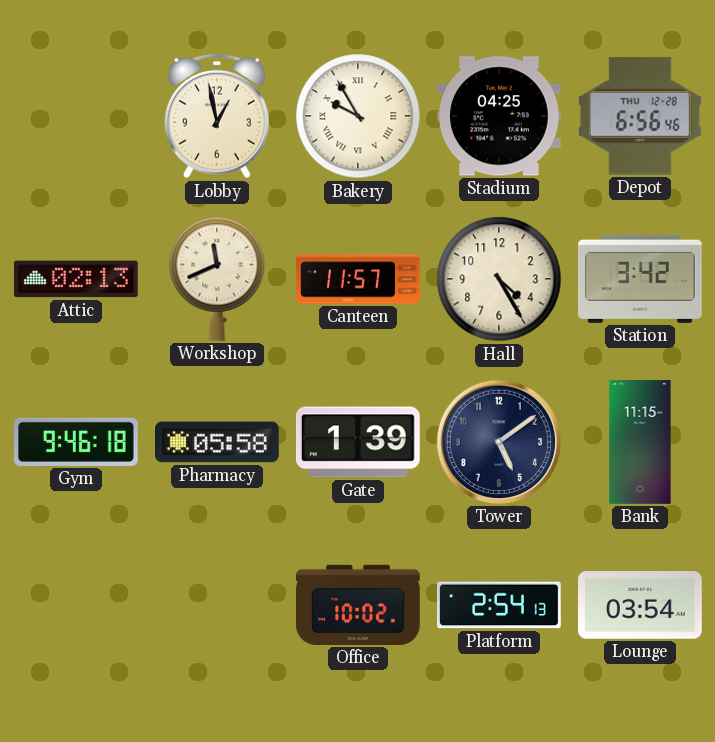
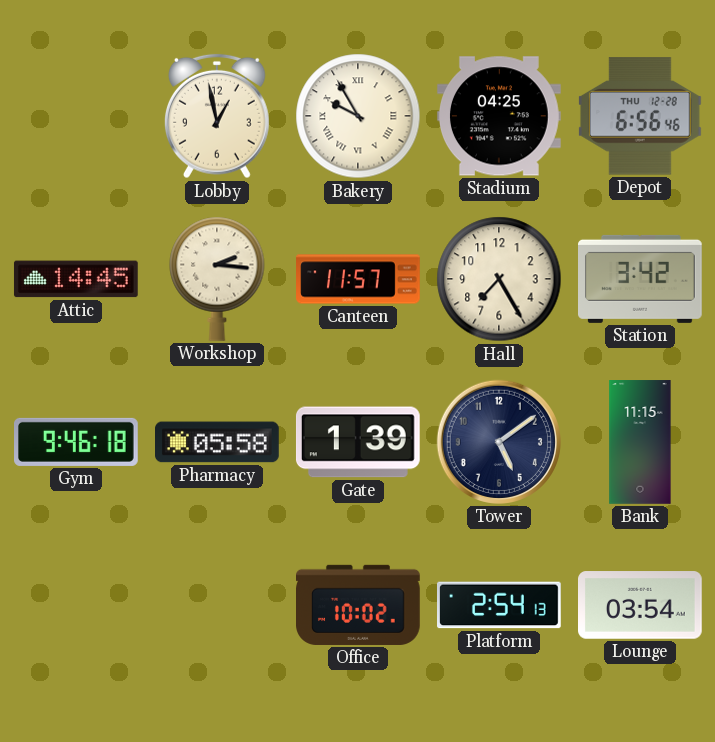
Attic: 02:13 -> 14:45
Workshop: 11:41 -> 2:16
Hall: 4:25 -> 7:25
